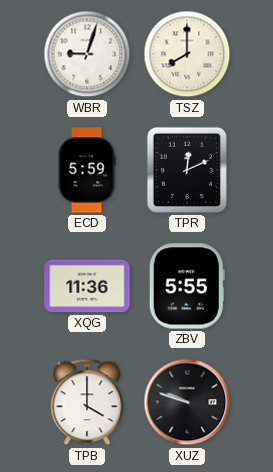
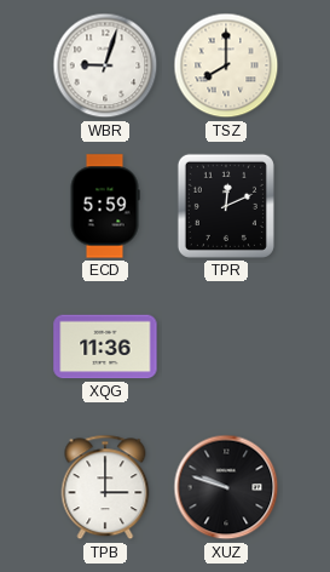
ZBV: 5:55 -> none
TPB: 4:00 -> 3:00
